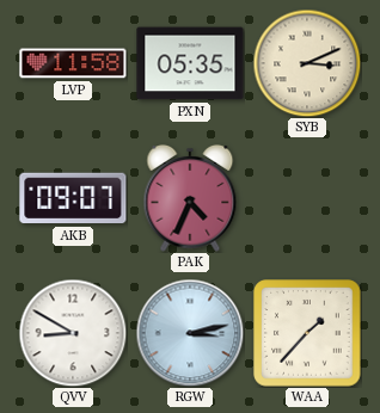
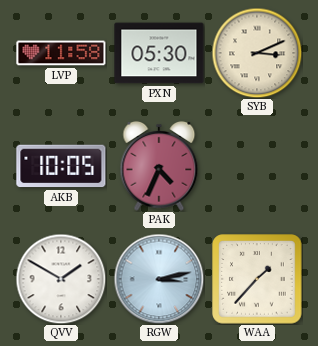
PXN: 05:35 -> 05:30
AKB: 09:07 -> 10:05
QVV: 8:50 -> 1:50
